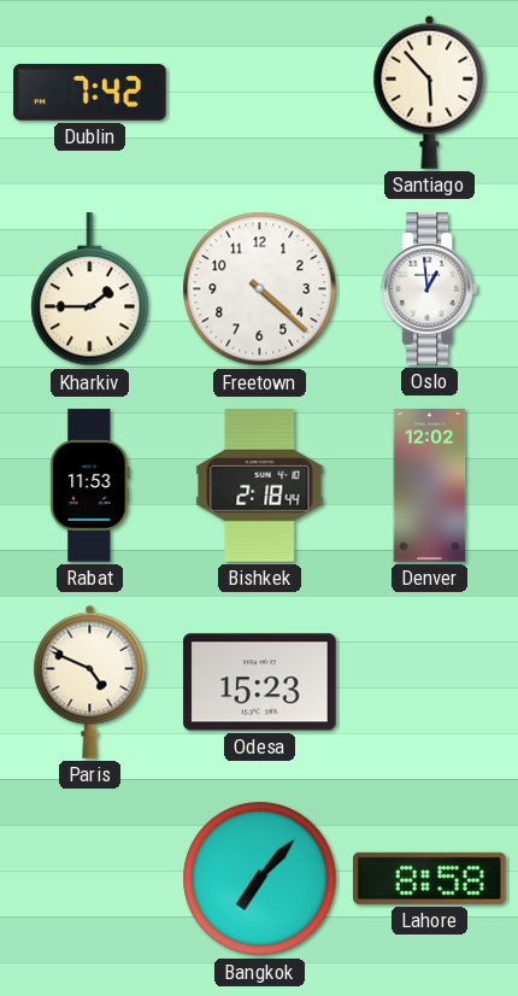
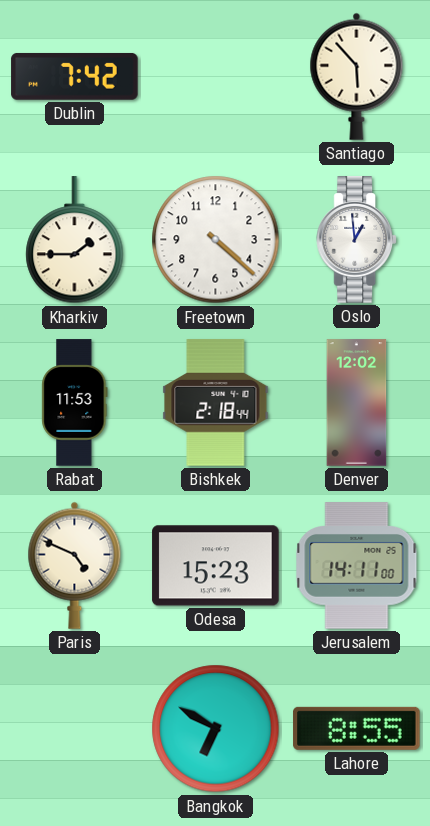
Jerusalem: none -> 14:11
Bangkok: 7:07 -> 6:50
Lahore: 8:58 -> 8:55
